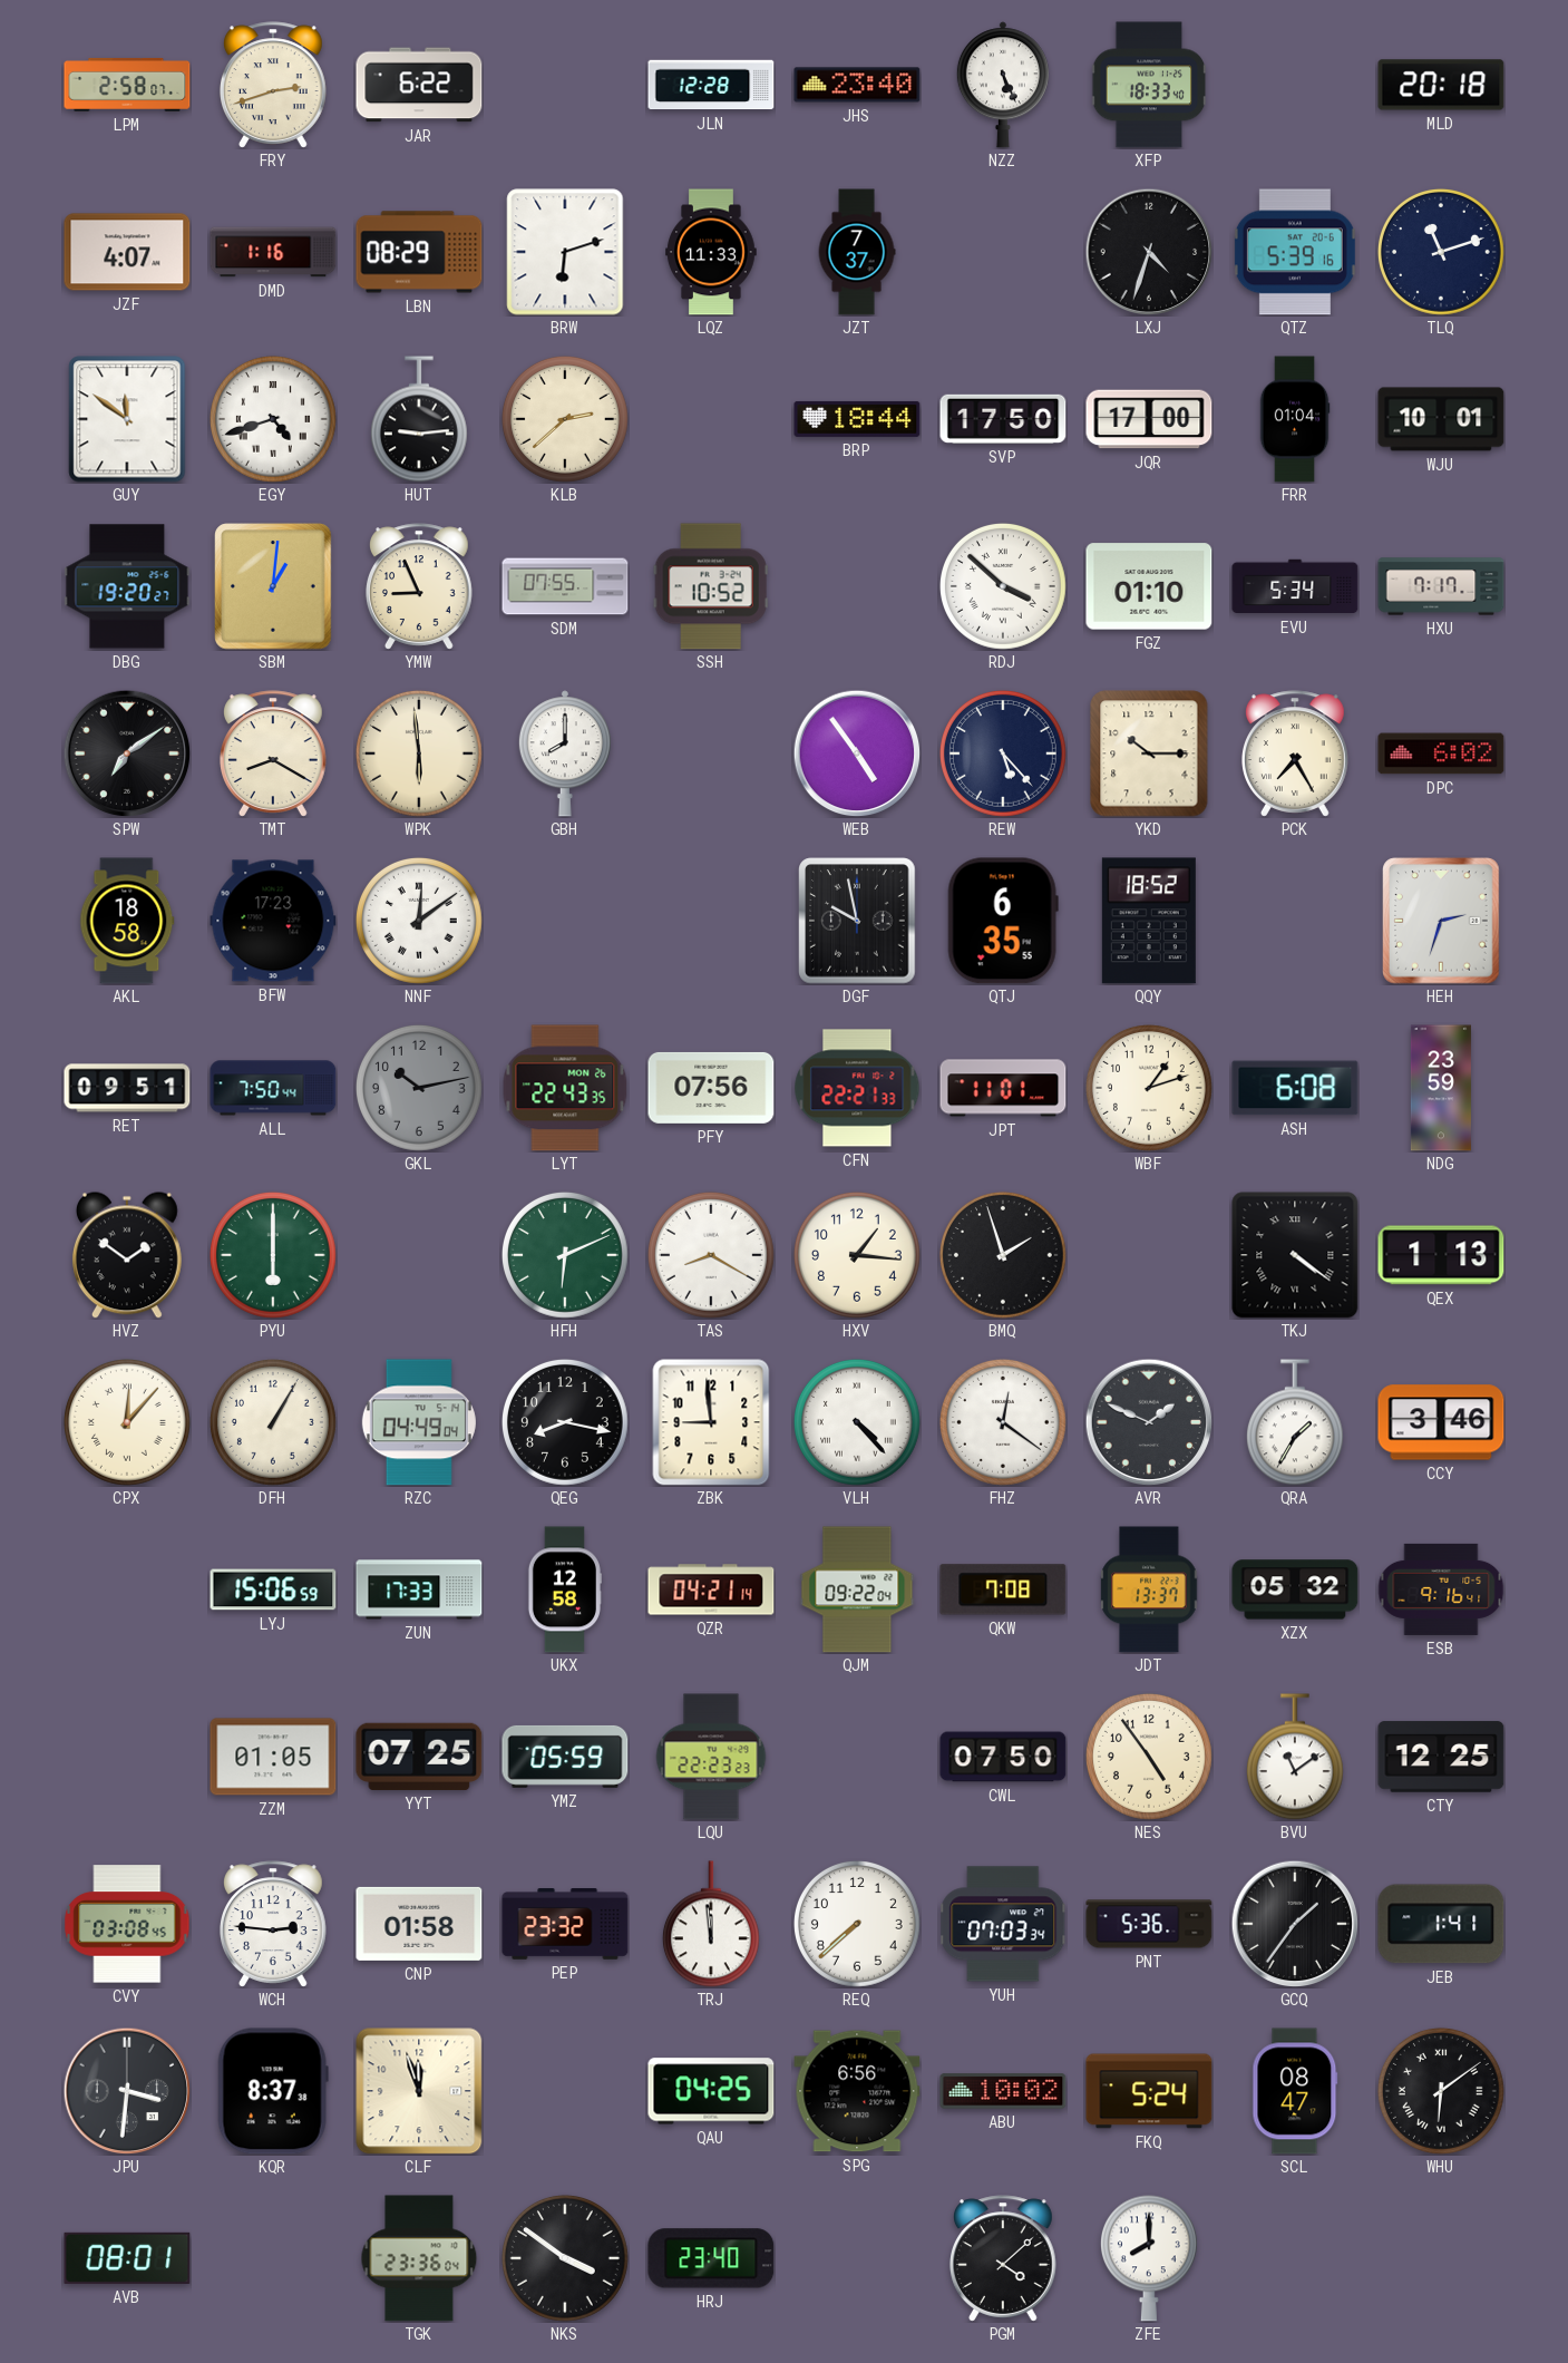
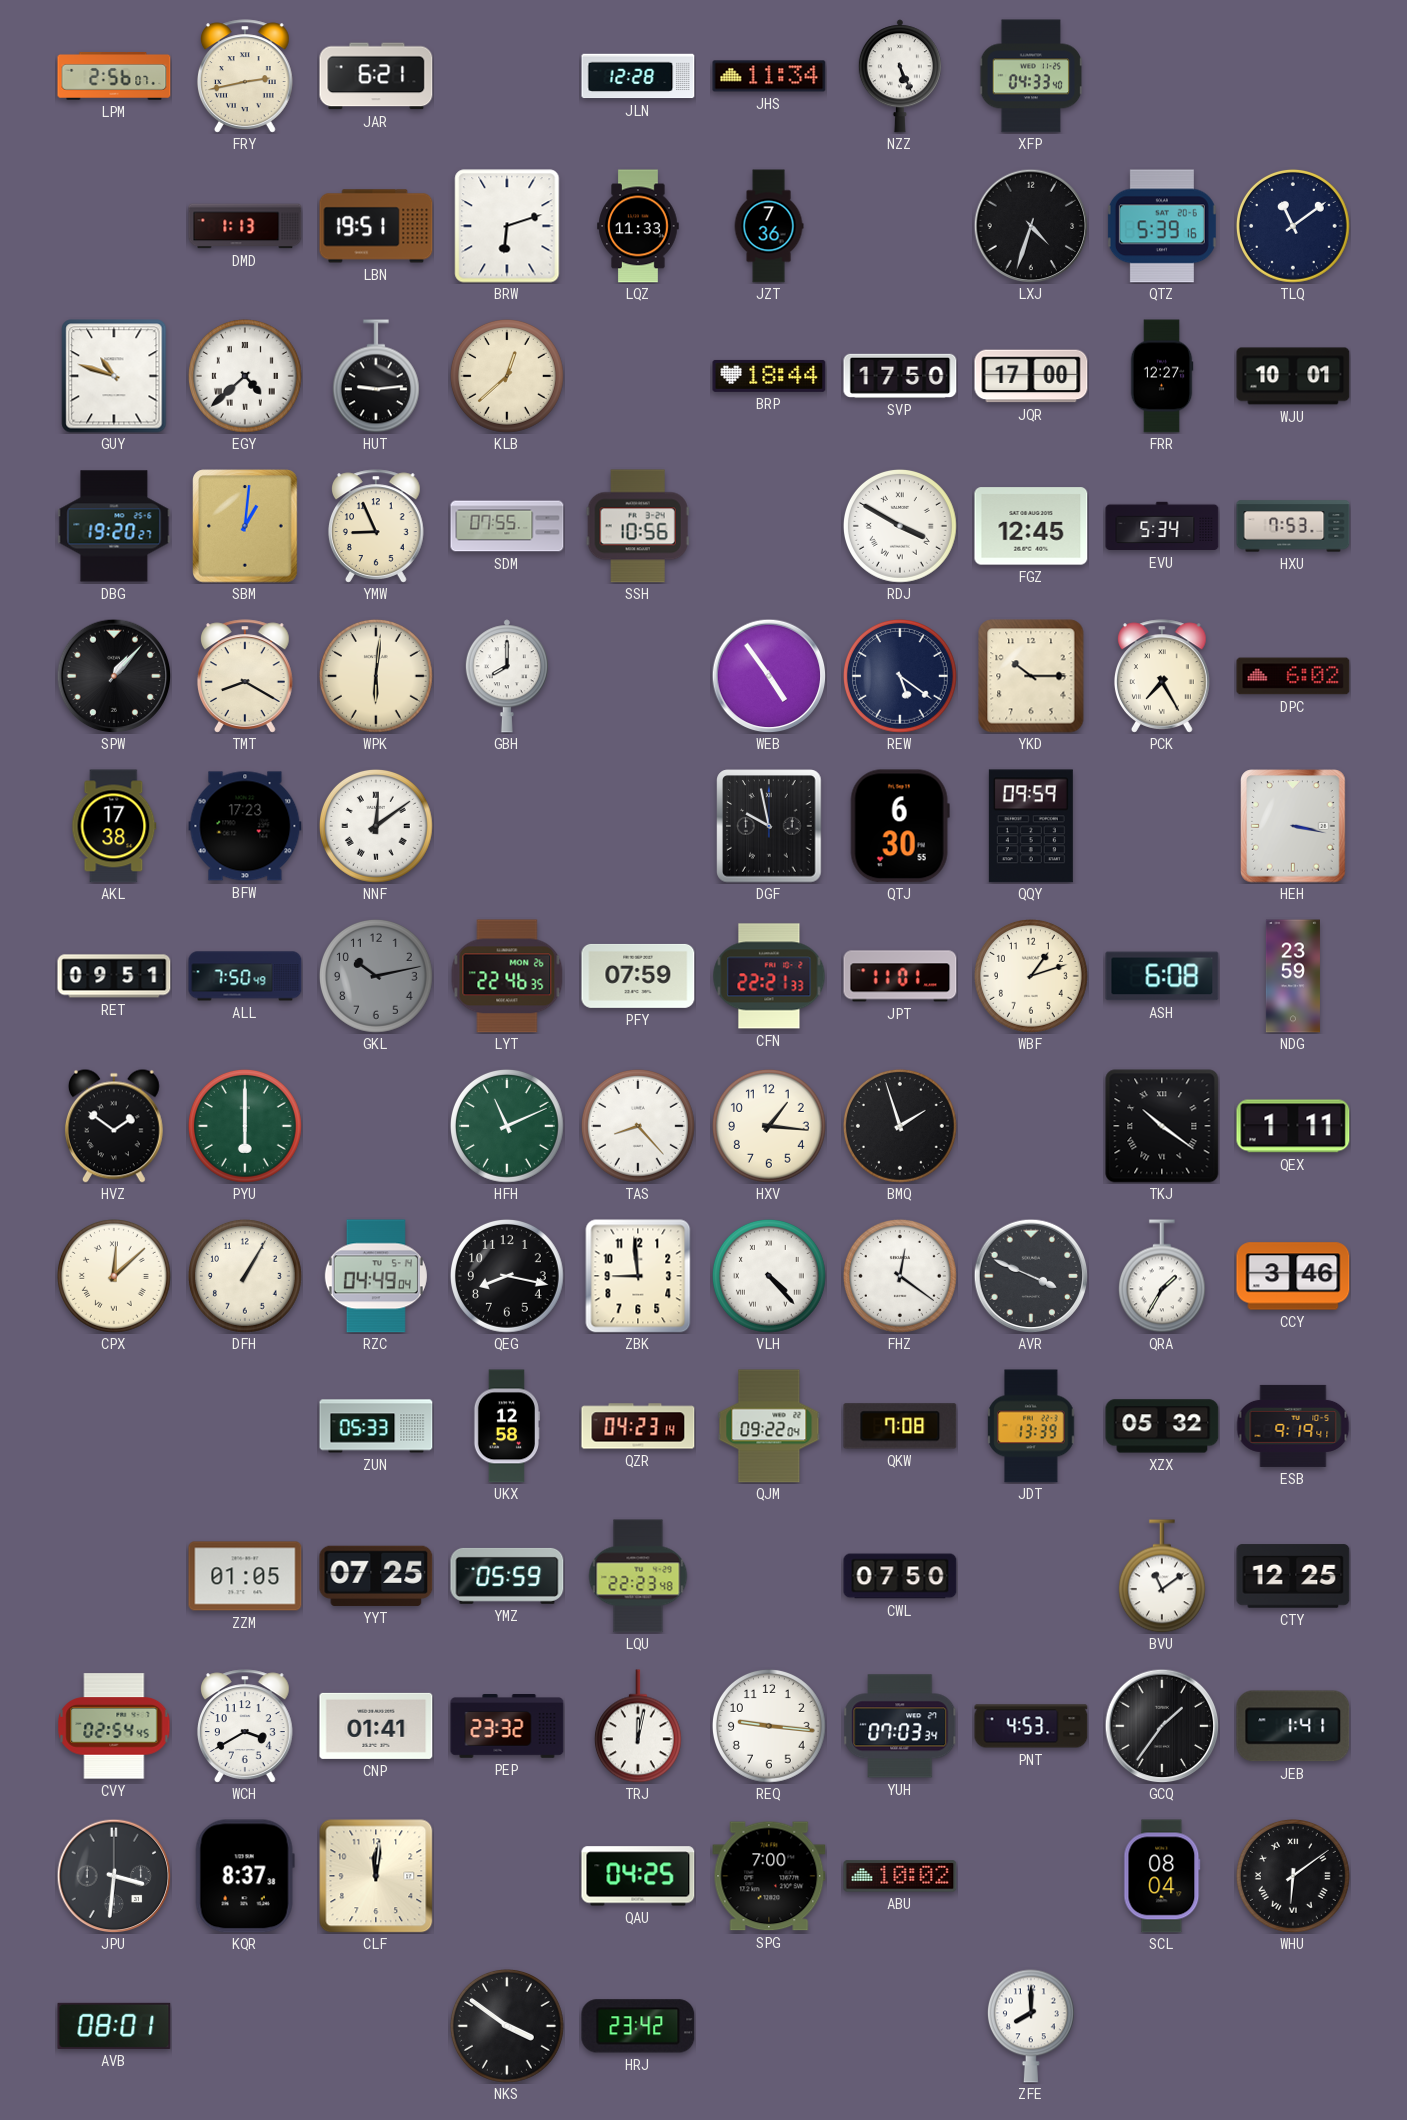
LPM: 2:58 -> 2:56
FRY: 2:42 -> 2:43
JAR: 6:22 -> 6:21
JHS: 23:40 -> 11:34
XFP: 18:33 -> 04:33
MLD: 20:18 -> none
JZF: 4:07 -> none
DMD: 1:16 -> 1:13
LBN: 08:29 -> 19:51
JZT: 7:37 -> 7:36
TLQ: 11:12 -> 11:09
GUY: 11:51 -> 10:48
EGY: 4:42 -> 4:38
KLB: 2:38 -> 12:38
FRR: 01:04 -> 12:27
SSH: 10:52 -> 10:56
RDJ: 3:52 -> 3:50
FGZ: 01:10 -> 12:45
HXU: 7:17 -> 7:53
SPW: 7:09 -> 1:07
WPK: 5:59 -> 6:01
REW: 5:23 -> 5:21
AKL: 18:58 -> 17:38
QTJ: 6:35 -> 6:30
QQY: 18:52 -> 09:59
HEH: 2:33 -> 3:17
ALL: 7:50:44 -> 7:50:49
LYT: 22:43 -> 22:46
PFY: 07:56 -> 07:59
HFH: 6:11 -> 11:11
TAS: 8:20 -> 8:23
TKJ: 4:21 -> 10:21
QEX: 1:13 -> 1:11
CPX: 12:07 -> 12:08
AVR: 1:49 -> 3:49
LYJ: 15:06 -> none
ZUN: 17:33 -> 05:33
QZR: 04:21 -> 04:23
JDT: 13:37 -> 13:39
ESB: 9:16 -> 9:19
LQU: 22:23:23 -> 22:23:48
NES: 4:54 -> none
CVY: 03:08 -> 02:54
WCH: 2:46 -> 3:40
CNP: 01:58 -> 01:41
TRJ: 11:59 -> 12:02
REQ: 7:38 -> 9:16
PNT: 5:36 -> 4:53
CLF: 11:57 -> 12:01
SPG: 6:56 -> 7:00
FKQ: 5:24 -> none
SCL: 08:47 -> 08:04
TGK: 23:36 -> none
HRJ: 23:40 -> 23:42
PGM: 4:08 -> none
